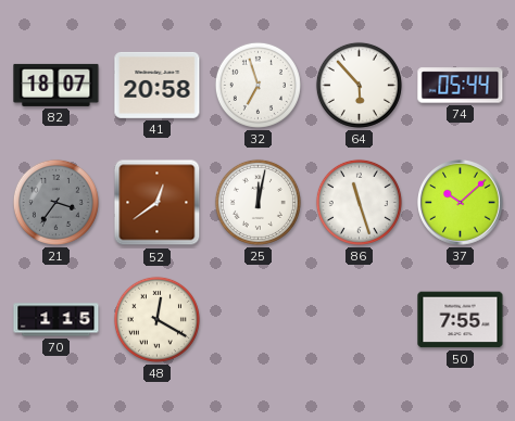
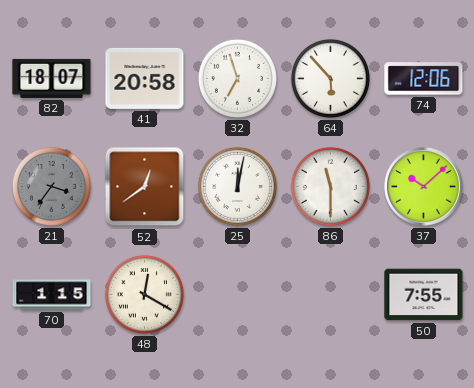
74: 05:44 -> 12:06
86: 11:27 -> 11:30
